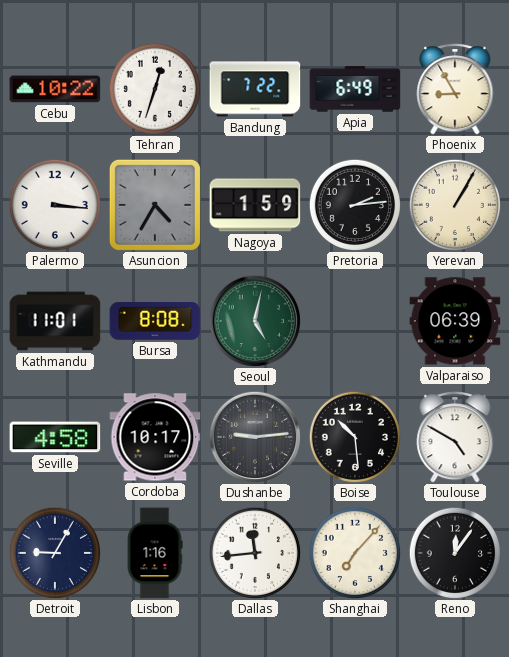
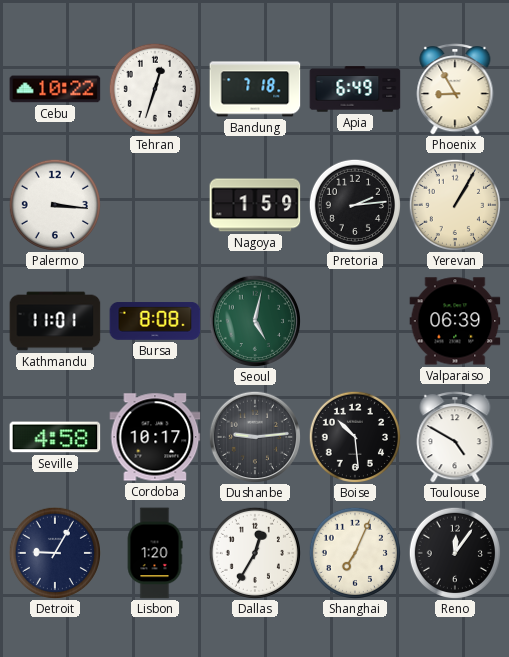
Bandung: 7:22 -> 7:18
Asuncion: 4:35 -> none
Lisbon: 1:16 -> 1:20
Dallas: 11:44 -> 12:35
Shanghai: 7:07 -> 7:04
